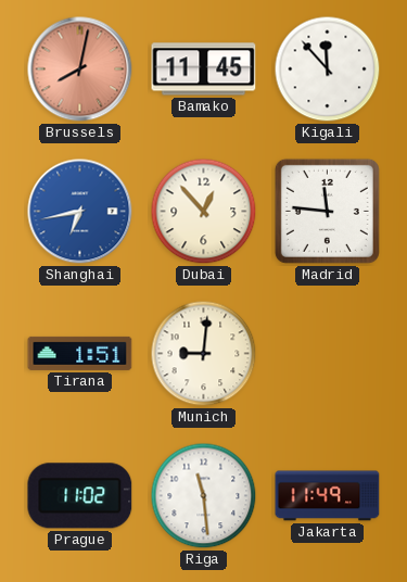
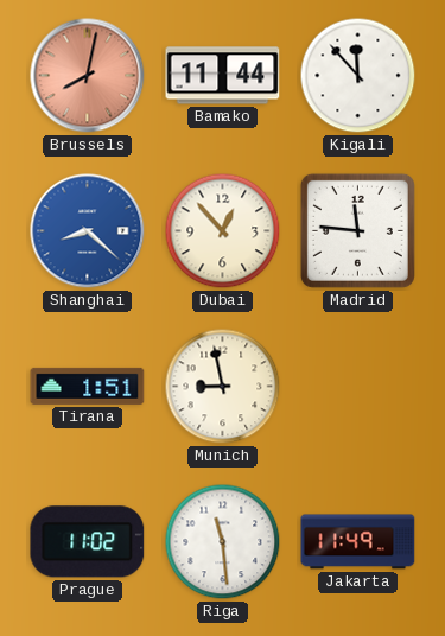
Bamako: 11:45 -> 11:44
Shanghai: 6:43 -> 8:22
Munich: 9:01 -> 8:58
